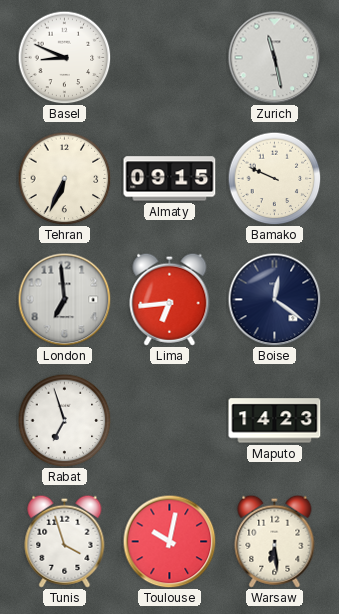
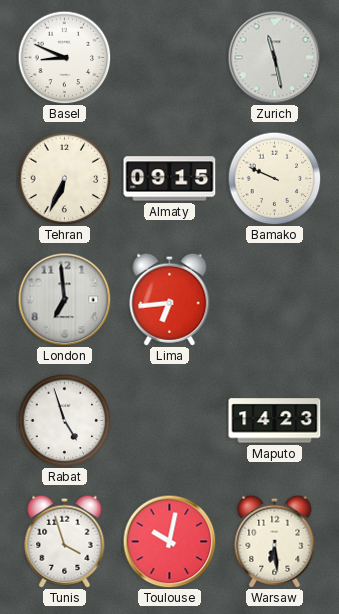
Boise: 12:21 -> none
Rabat: 6:57 -> 4:57
